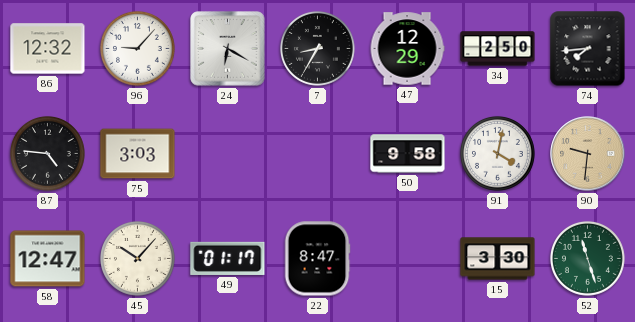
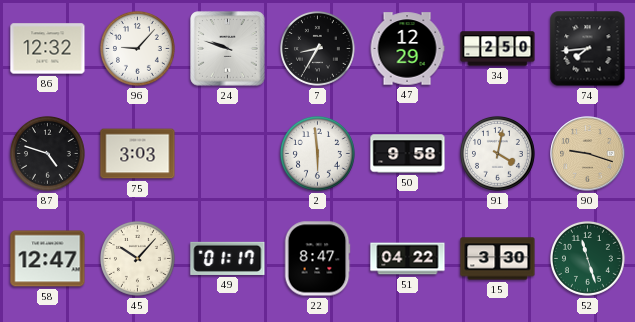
24: 6:20 -> 9:48
87: 4:46 -> 4:48
2: none -> 5:59
90: 9:31 -> 9:18
51: none -> 04:22
